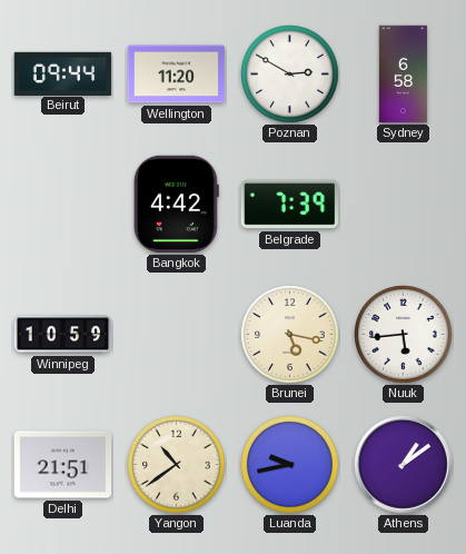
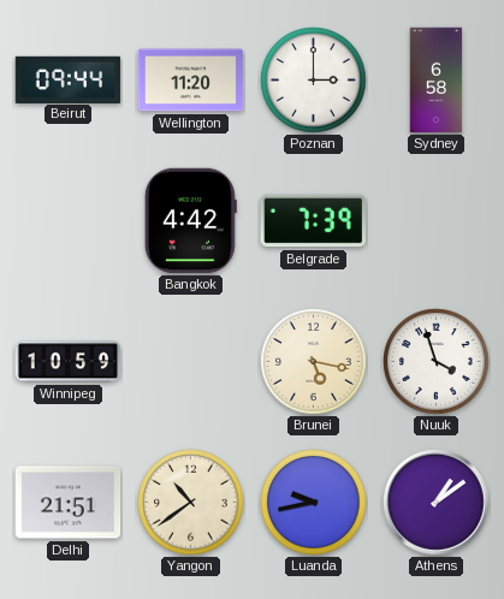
Poznan: 2:50 -> 3:00
Nuuk: 5:44 -> 3:57
